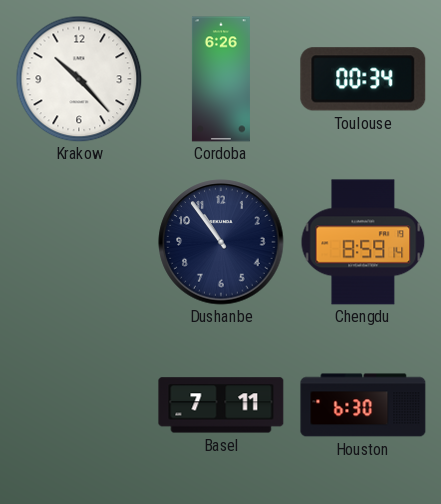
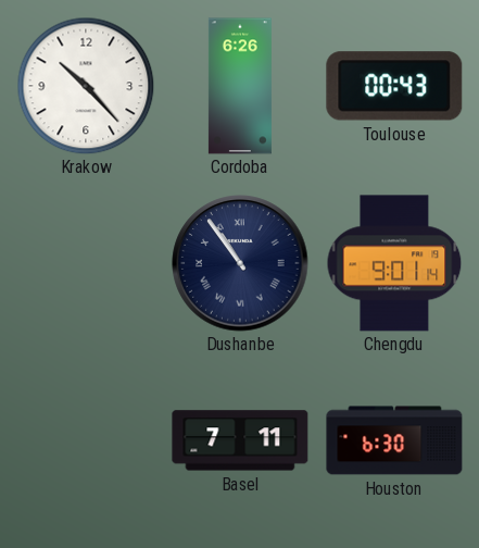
Toulouse: 00:34 -> 00:43
Dushanbe numerals: Arabic -> Roman
Chengdu: 8:59 -> 9:01
